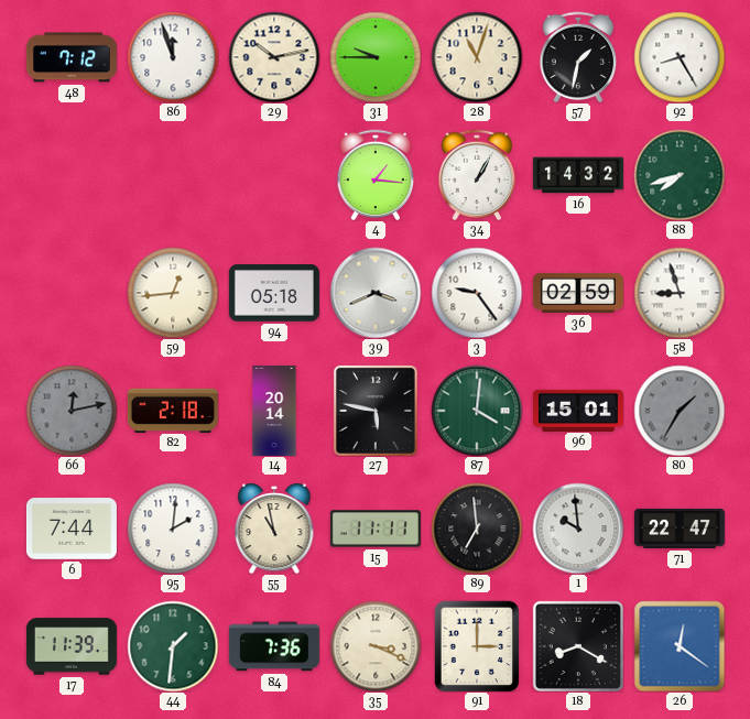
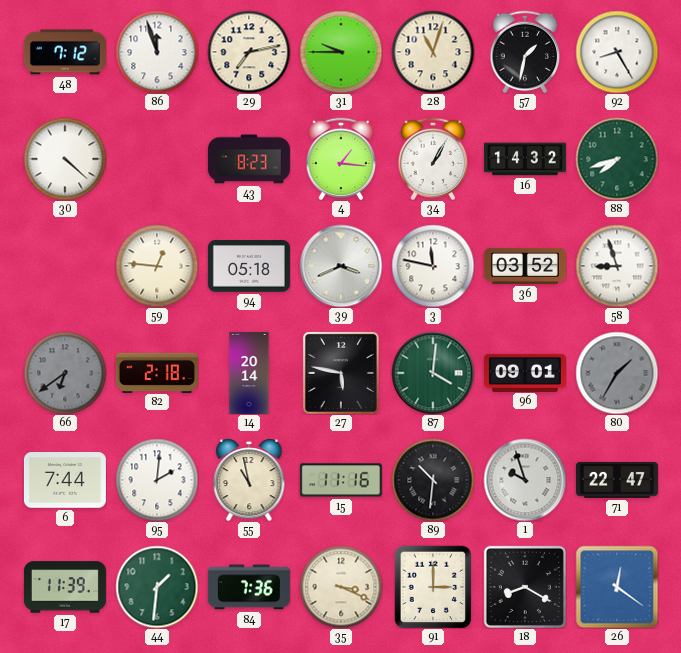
29: 10:13 -> 7:13
30: none -> 4:22
43: none -> 8:23
59: 12:44 -> 12:46
3: 9:24 -> 11:47
36: 02:59 -> 03:52
66: 12:13 -> 6:39
96: 15:01 -> 09:01
15: 11:11 -> 11:16
89: 6:59 -> 10:31
1: 9:59 -> 9:57
